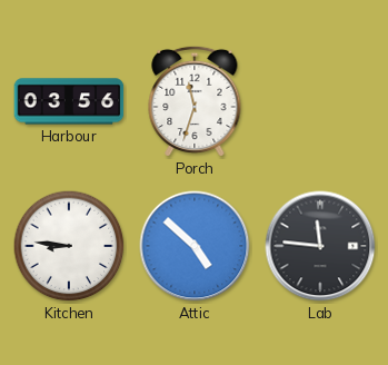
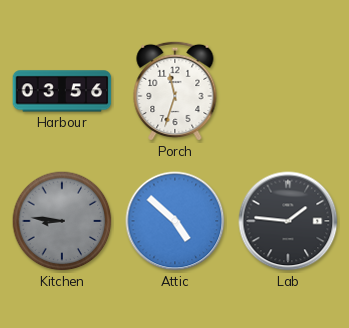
Kitchen dial: white -> grey
Lab: 11:46 -> 1:46
